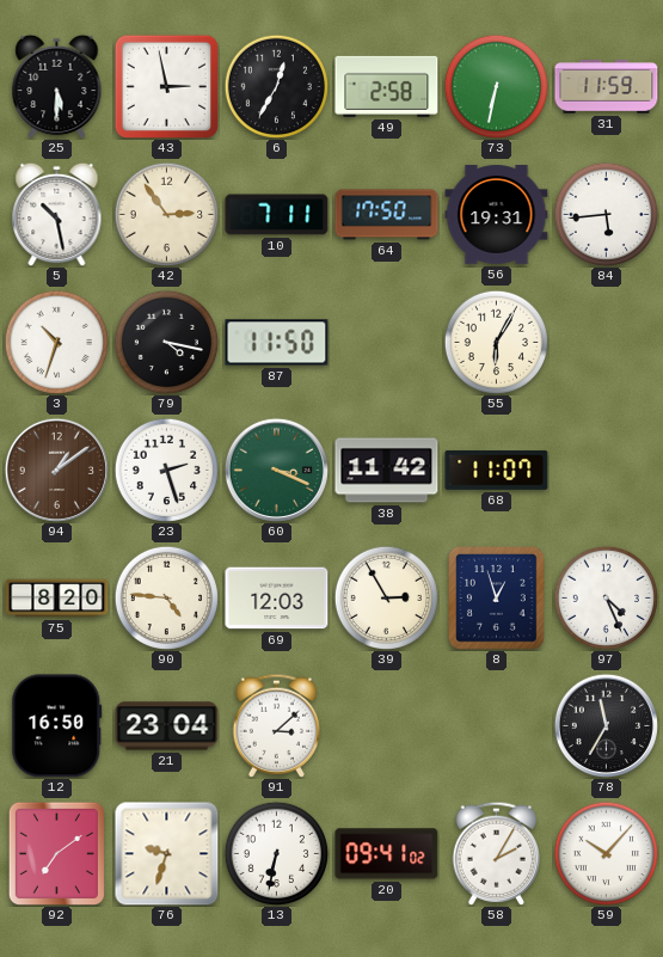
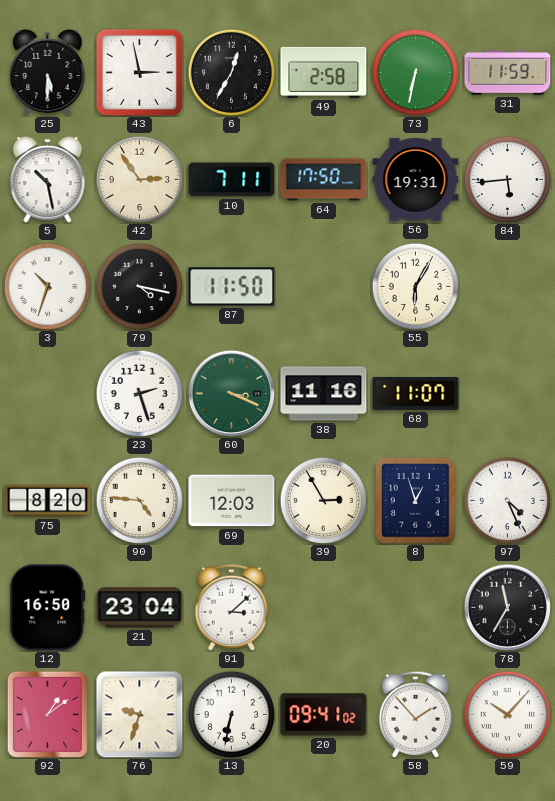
94: 1:09 -> none
38: 11:42 -> 11:16
92: 7:09 -> 1:09
58: 2:05 -> 1:53
